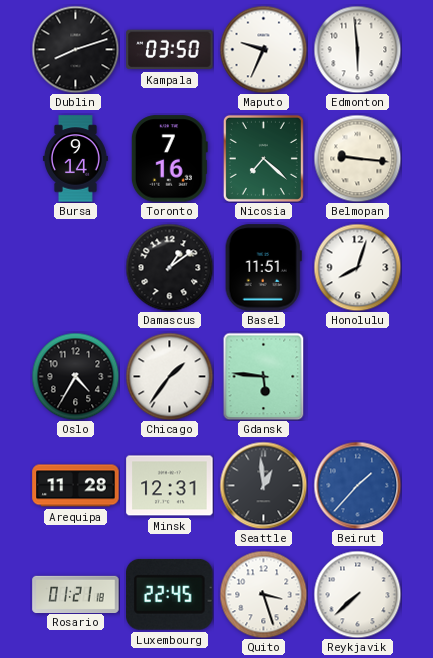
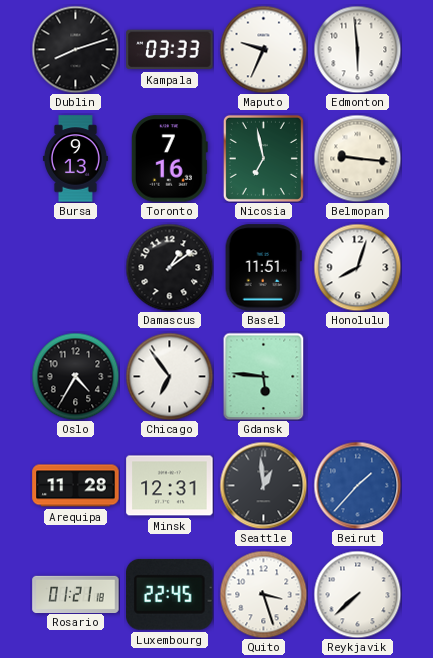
Kampala: 03:50 -> 03:33
Bursa: 9:14 -> 9:13
Nicosia: 7:22 -> 6:58
Chicago: 1:36 -> 6:54
